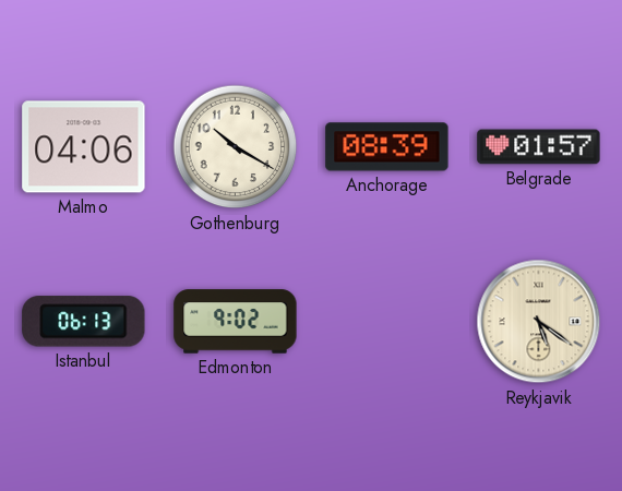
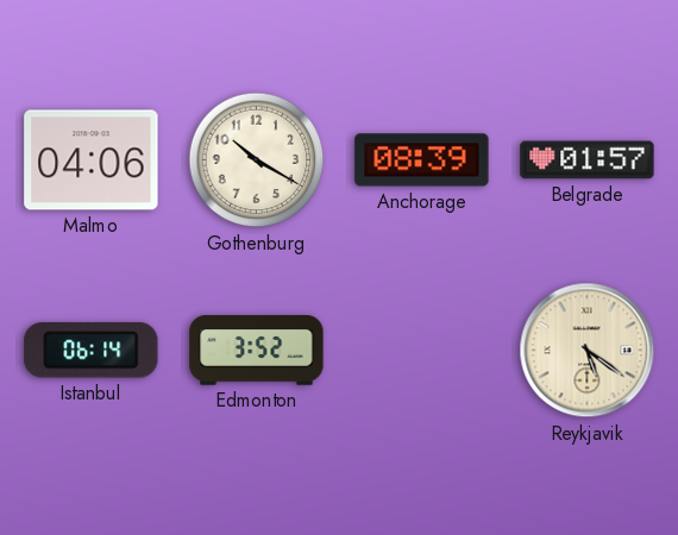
Istanbul: 06:13 -> 06:14
Edmonton: 9:02 -> 3:52
